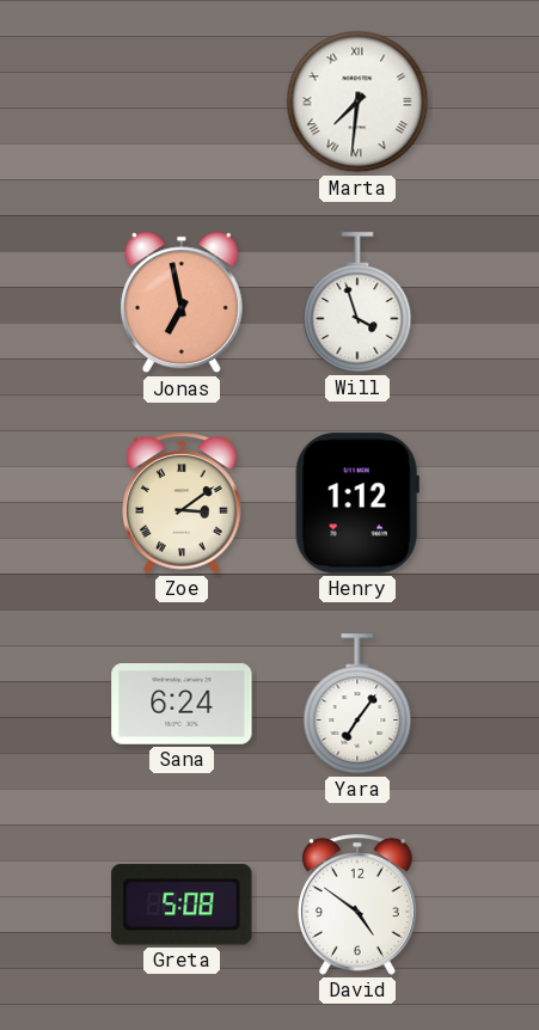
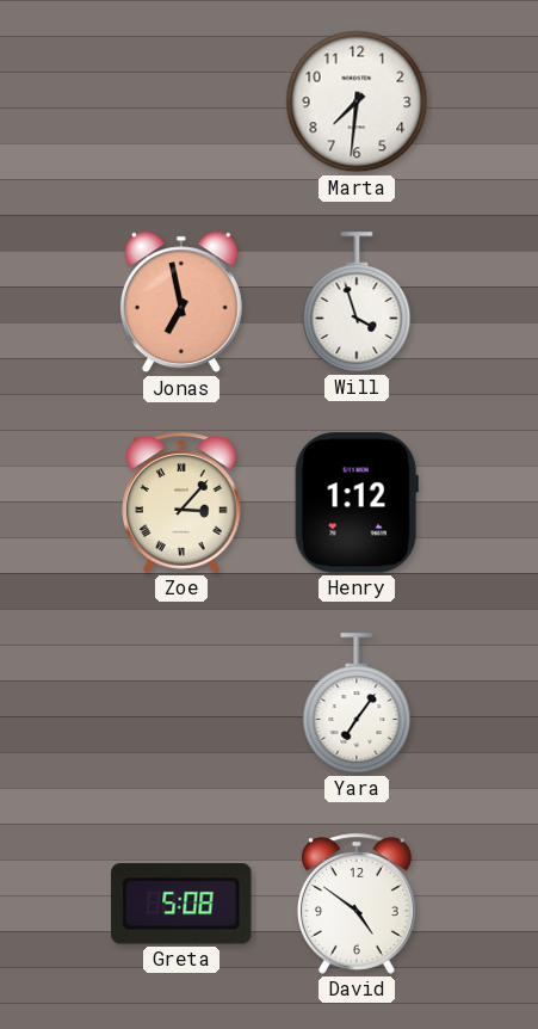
Marta numerals: Roman -> Arabic
Zoe: 3:09 -> 3:07
Sana: 6:24 -> none
